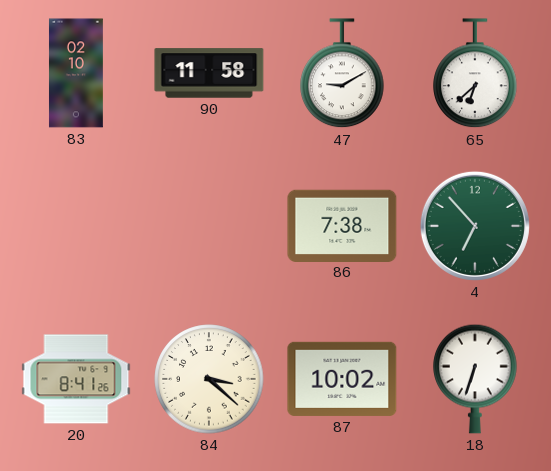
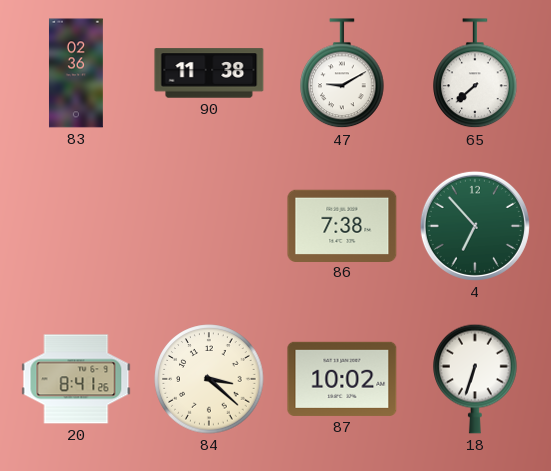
83: 02:10 -> 02:36
90: 11:58 -> 11:38
65: 6:38 -> 7:38
